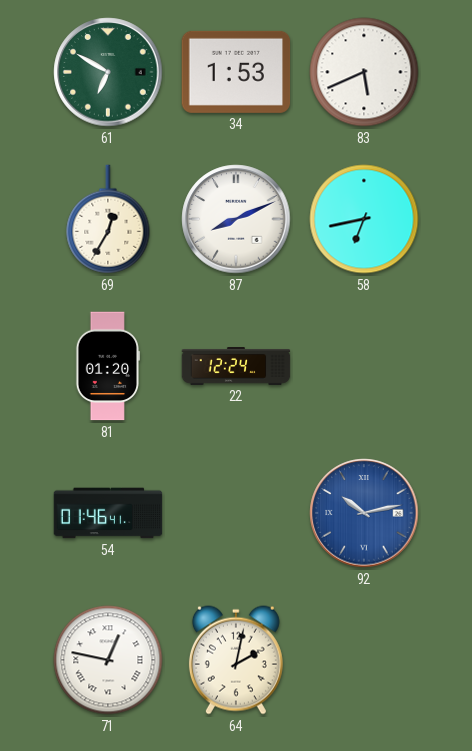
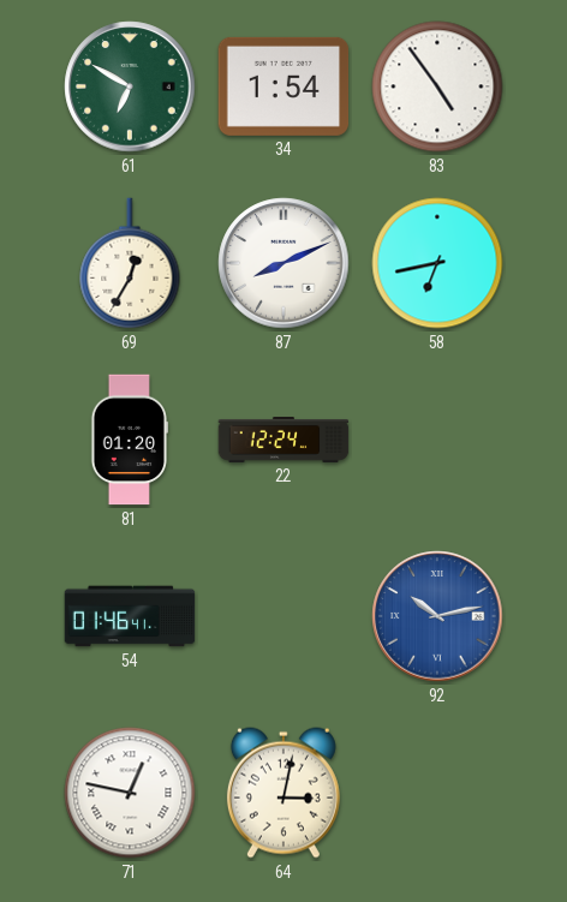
34: 1:53 -> 1:54
83: 5:41 -> 4:54
64: 2:02 -> 3:02
